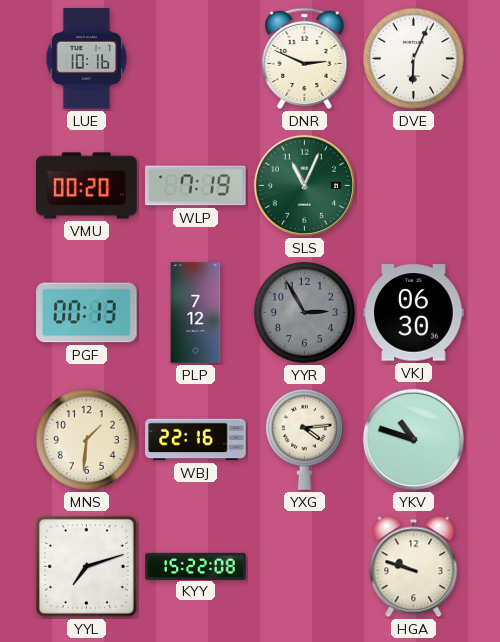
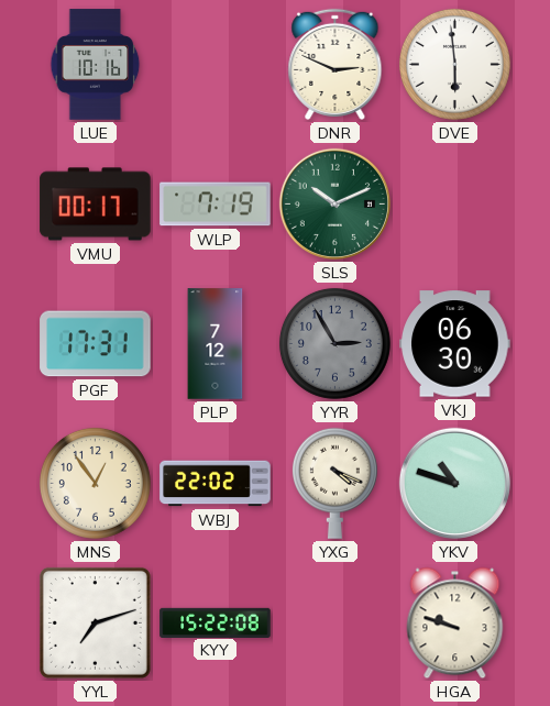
DVE: 6:04 -> 5:59
VMU: 00:20 -> 00:17
SLS: 11:04 -> 10:11
PGF: 00:13 -> 17:31
MNS: 1:31 -> 12:54
WBJ: 22:16 -> 22:02
YXG: 4:14 -> 4:19
